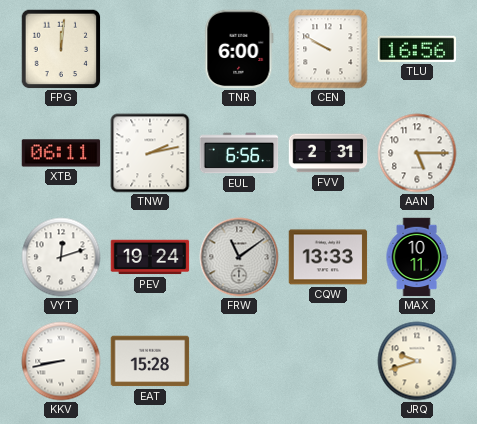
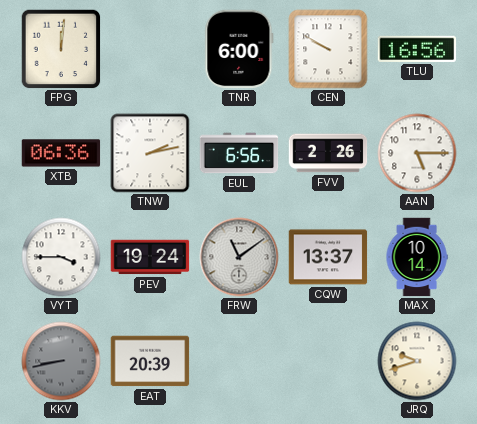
XTB: 06:11 -> 06:36
FVV: 2:31 -> 2:26
VYT: 12:12 -> 3:45
CQW: 13:33 -> 13:37
MAX: 10:11 -> 10:14
KKV dial: white -> grey
EAT: 15:28 -> 20:39
